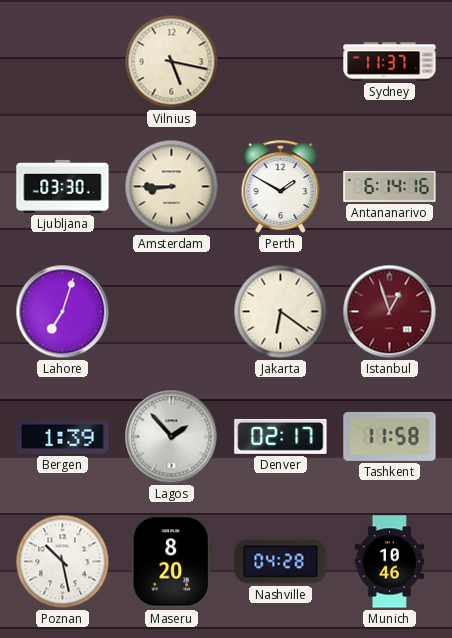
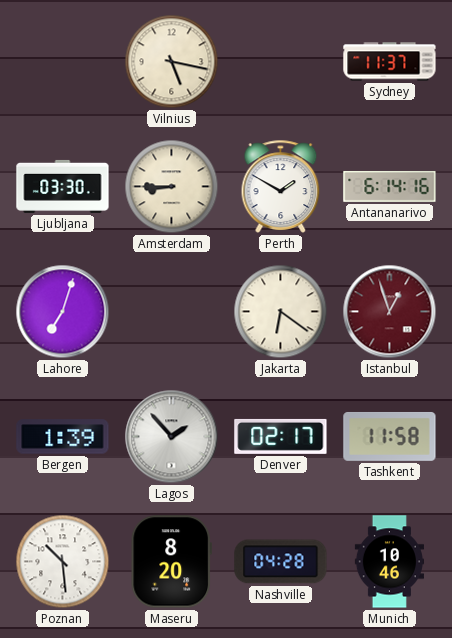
Poznan: 10:28 -> 10:29
